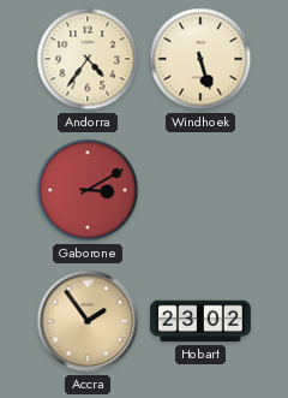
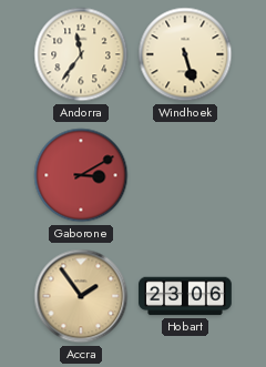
Andorra: 4:36 -> 11:36
Hobart: 23:02 -> 23:06
